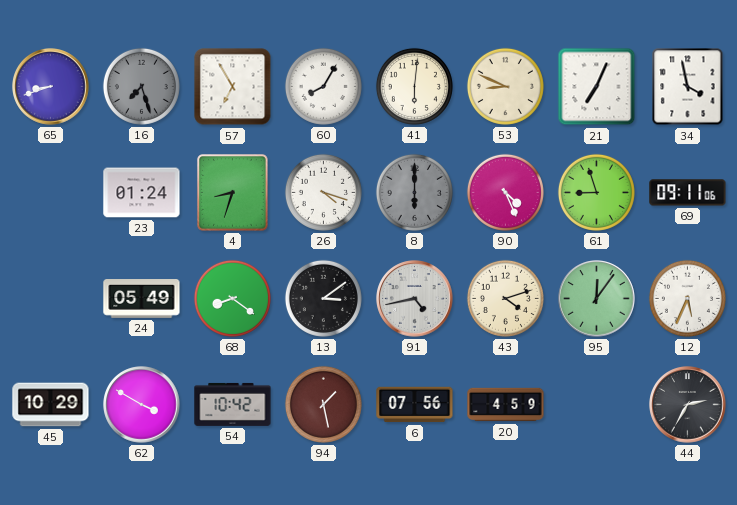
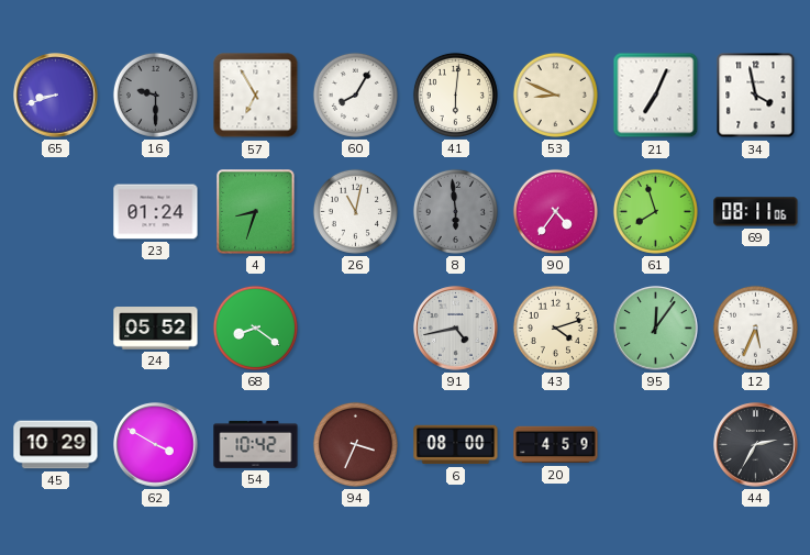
16: 7:27 -> 9:30
26: 4:18 -> 11:02
8: 6:00 -> 5:59
90: 4:26 -> 4:36
61: 8:57 -> 7:57
69: 09:11 -> 08:11
24: 05:49 -> 05:52
13: 3:09 -> none
94: 1:28 -> 3:34
6: 07:56 -> 08:00
